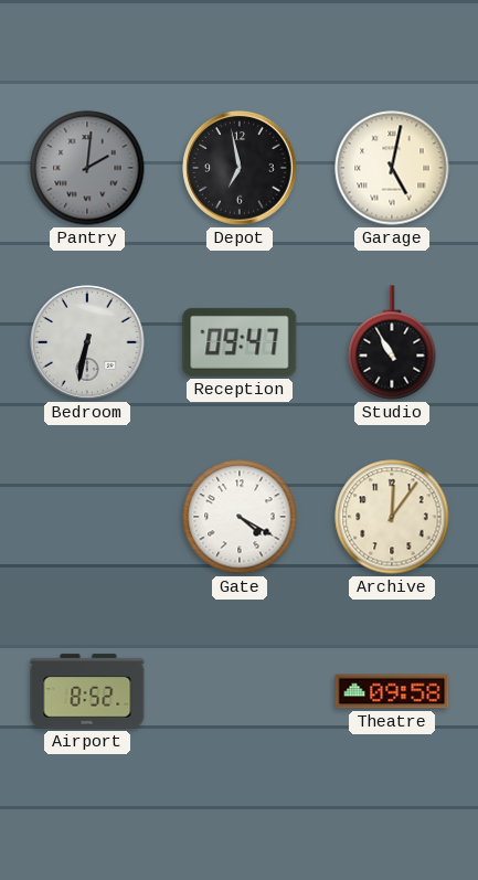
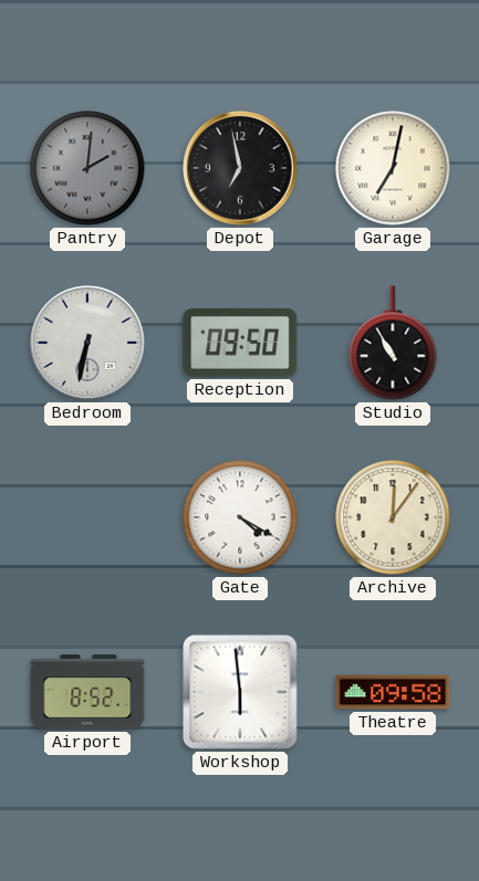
Garage: 5:02 -> 7:02
Reception: 09:47 -> 09:50
Workshop: none -> 5:59
